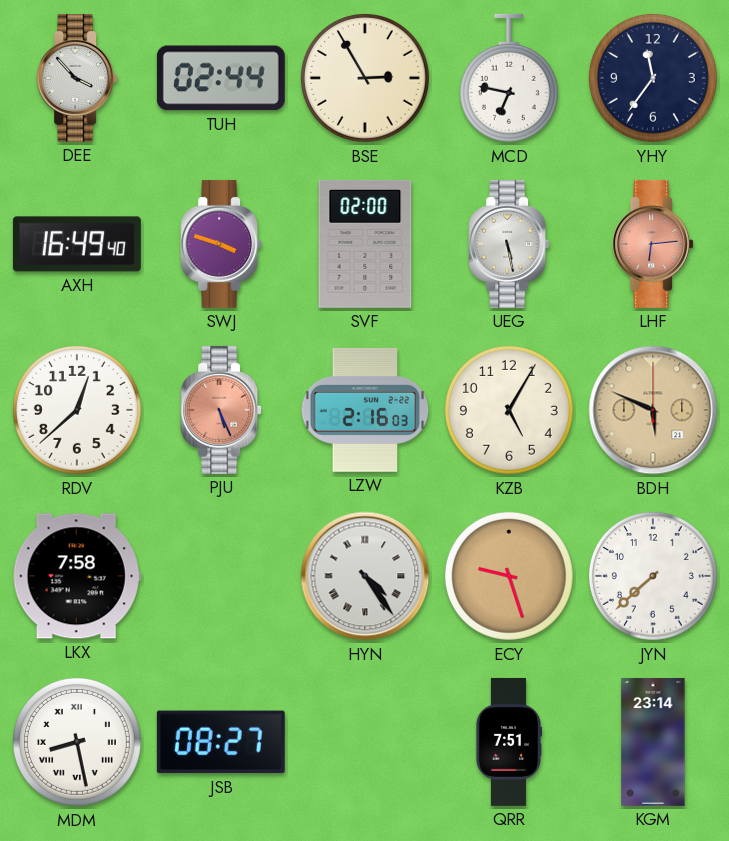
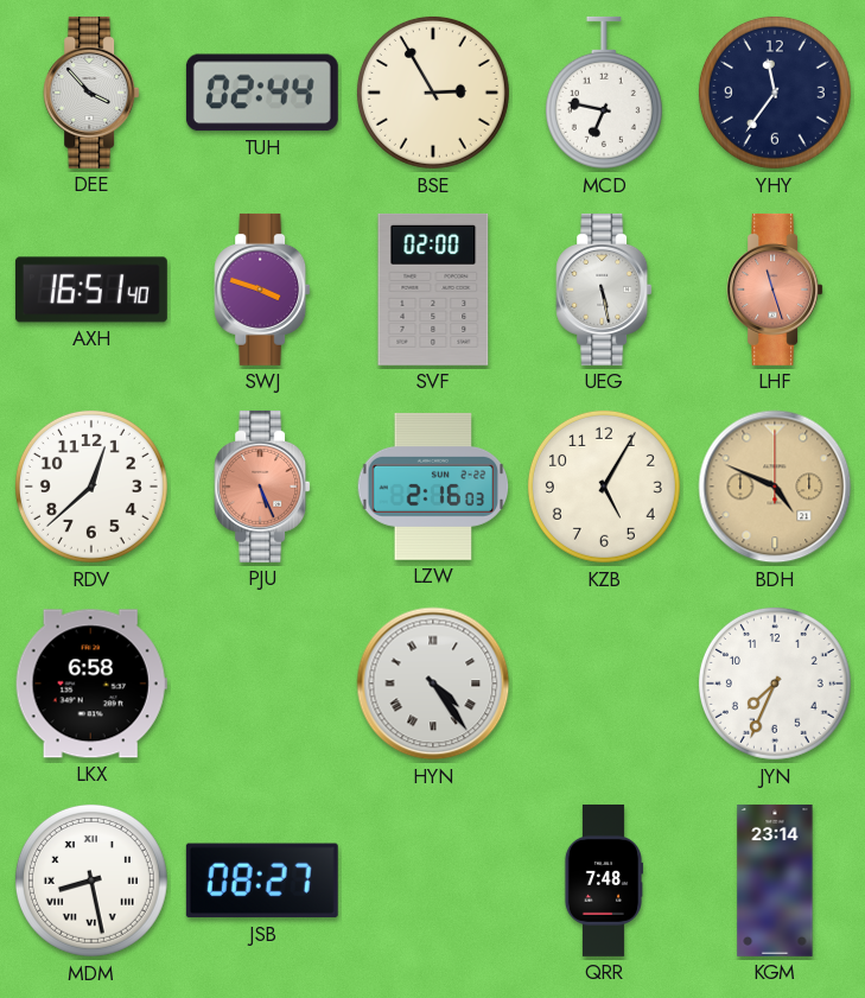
AXH: 16:49 -> 16:51
LHF: 6:14 -> 11:27
BDH: 5:49 -> 4:49
LKX: 7:58 -> 6:58
ECY: 9:27 -> none
JYN: 7:38 -> 7:34
QRR: 7:51 -> 7:48
